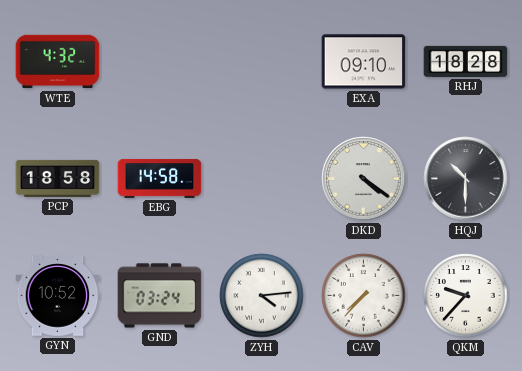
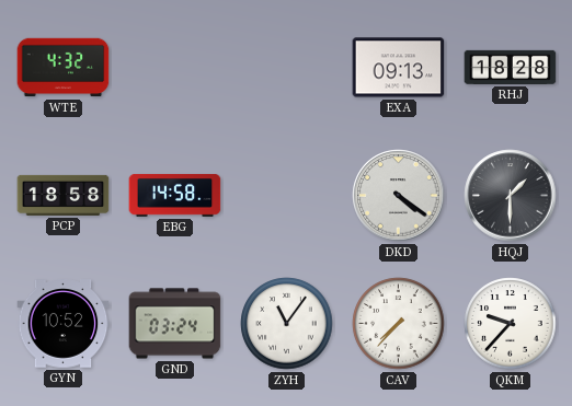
EXA: 09:10 -> 09:13
HQJ: 10:30 -> 1:30
ZYH: 4:14 -> 11:06
